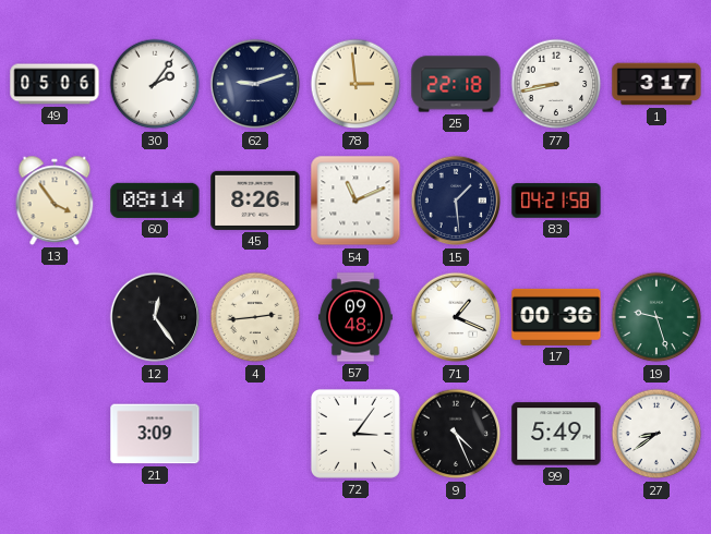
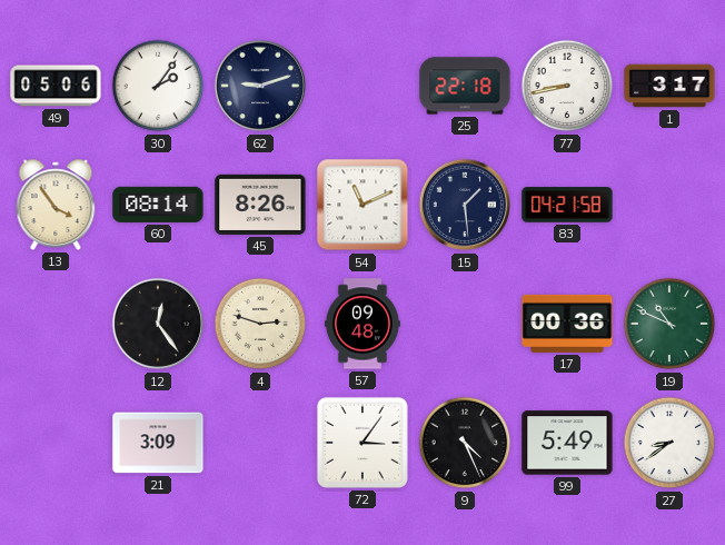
78: 2:59 -> none
4: 2:44 -> 2:48
71: 1:19 -> none
19: 9:27 -> 10:49
